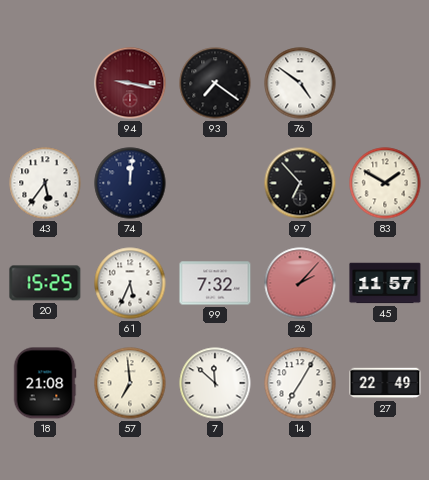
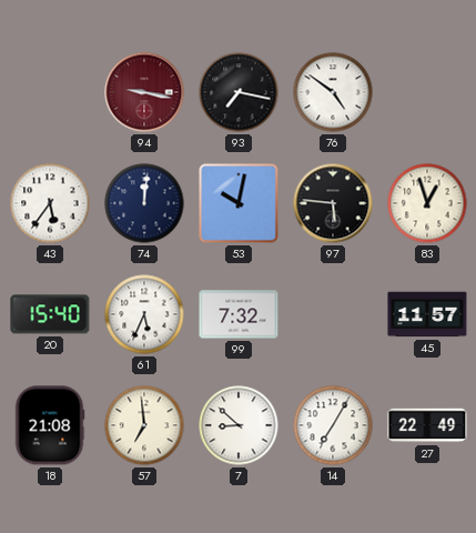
93: 7:21 -> 7:17
53: none -> 10:02
97: 6:53 -> 5:46
83: 1:50 -> 12:57
20: 15:25 -> 15:40
26: 2:07 -> none
7: 11:52 -> 8:52
